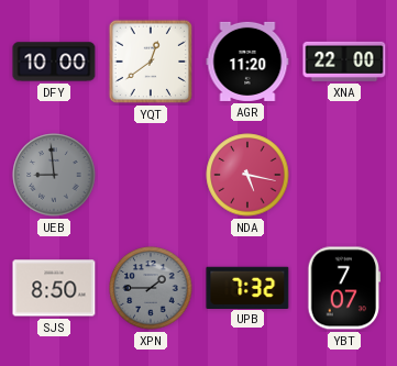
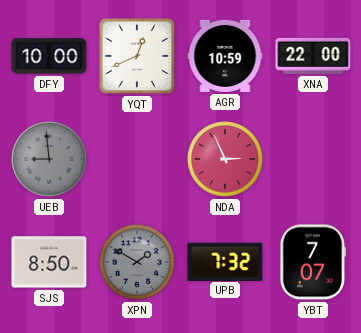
YQT: 12:39 -> 12:41
AGR: 11:20 -> 10:59
NDA: 5:17 -> 2:56
XPN: 1:45 -> 1:50
